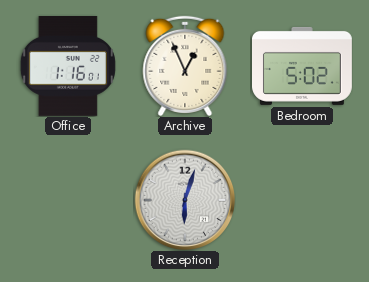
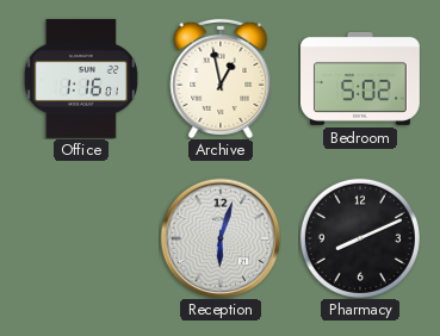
Archive: 12:56 -> 12:58
Pharmacy: none -> 8:11
